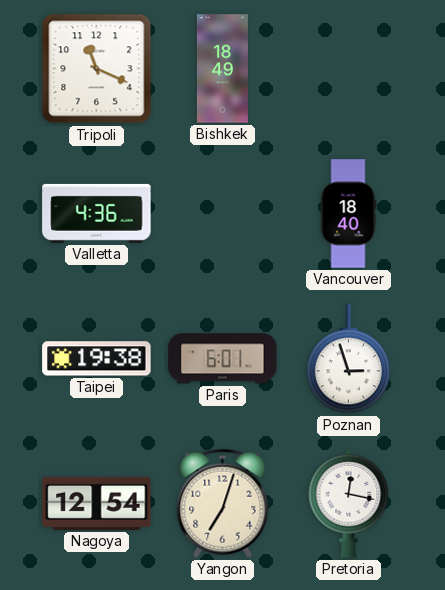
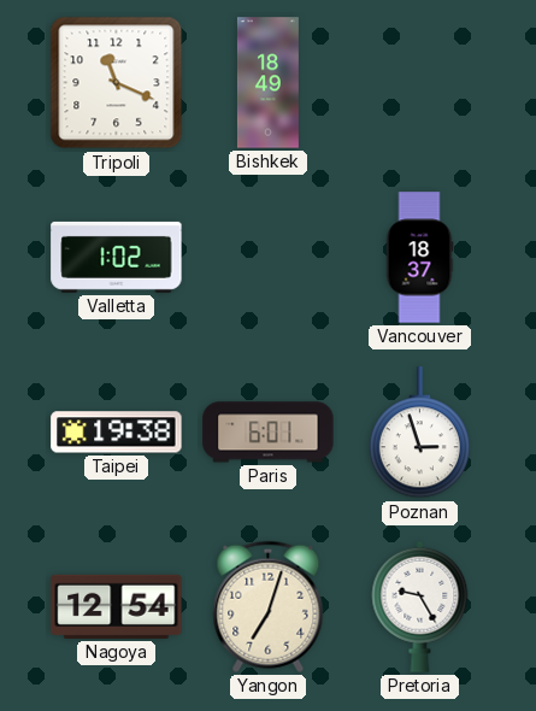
Valletta: 4:36 -> 1:02
Vancouver: 18:40 -> 18:37
Pretoria: 12:17 -> 9:25
